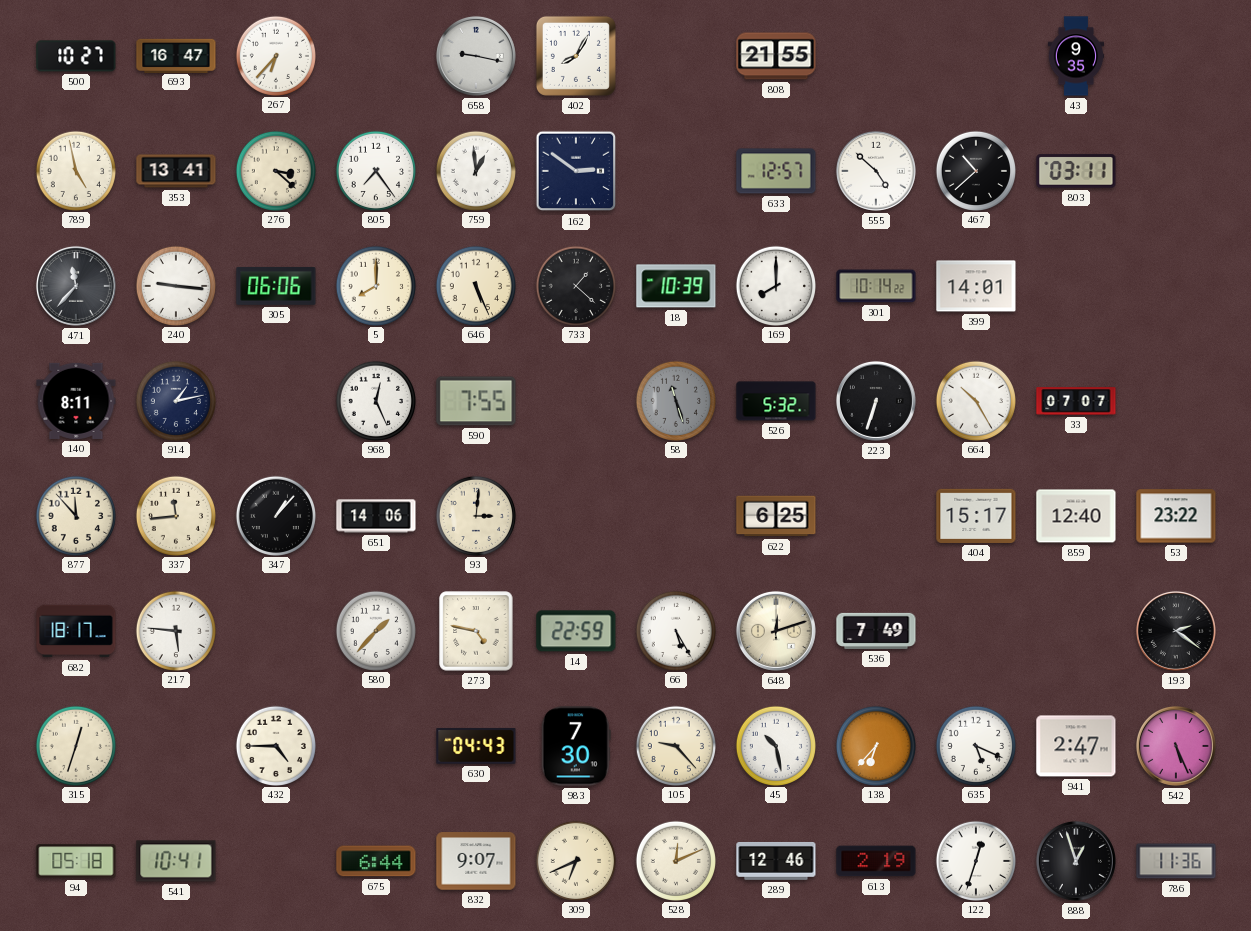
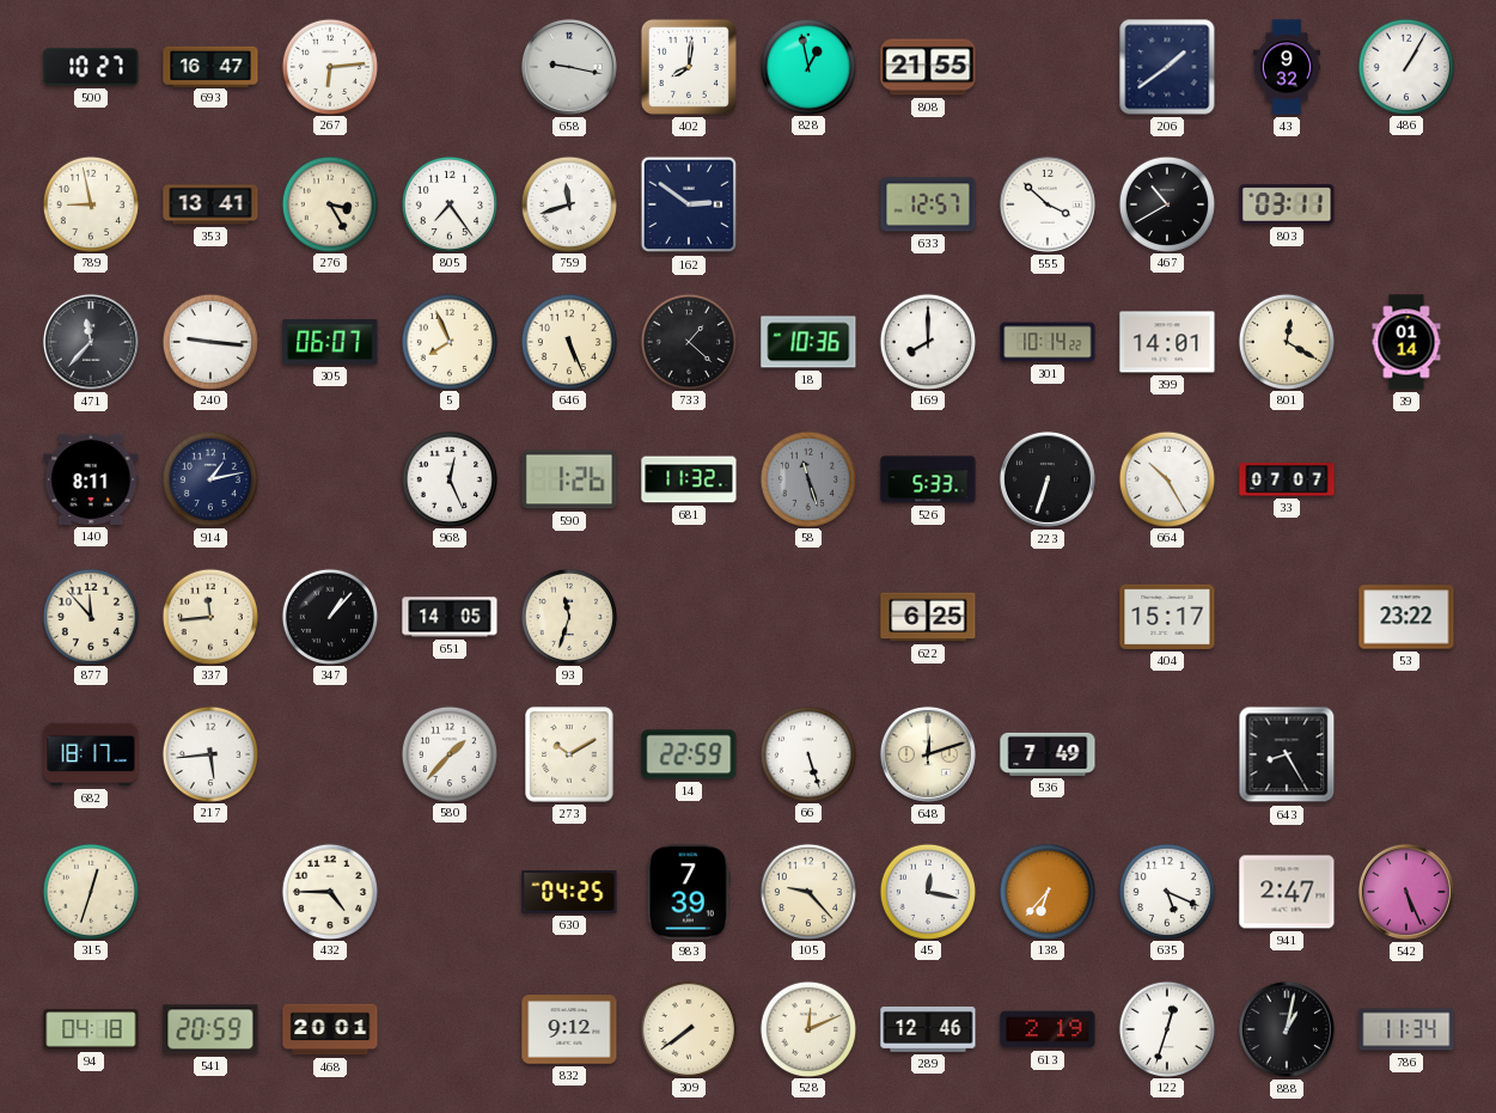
267: 6:37 -> 6:14
402: 8:05 -> 8:01
828: none -> 12:58
206: none -> 1:39
43: 9:35 -> 9:32
486: none -> 1:05
789: 4:58 -> 8:58
276: 3:22 -> 3:25
759: 12:59 -> 11:42
555: 4:52 -> 3:52
467: 10:38 -> 10:40
305: 06:06 -> 06:07
5: 8:00 -> 7:56
18: 10:39 -> 10:36
801: none -> 12:20
39: none -> 01:14
590: 7:55 -> 1:26
681: none -> 11:32
526: 5:32 -> 5:33
651: 14:06 -> 14:05
93: 3:01 -> 11:33
859: 12:40 -> none
217: 5:46 -> 5:44
273: 4:47 -> 10:10
66: 5:25 -> 5:27
643: none -> 8:25
193: 2:21 -> none
630: 04:43 -> 04:25
983: 7:30 -> 7:39
45: 10:28 -> 12:17
94: 05:18 -> 04:18
541: 10:41 -> 20:59
468: none -> 20:01
675: 6:44 -> none
832: 9:07 -> 9:12
309: 6:41 -> 7:39
888: 12:57 -> 1:02
786: 11:36 -> 11:34
